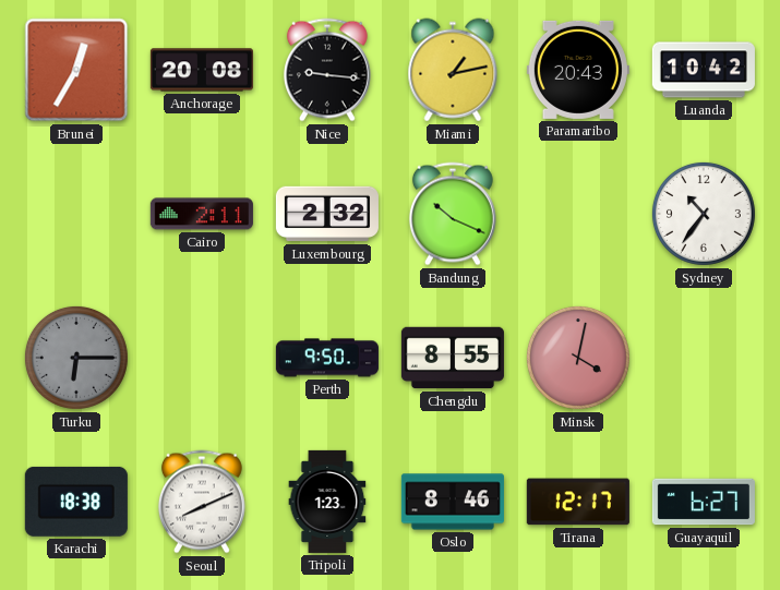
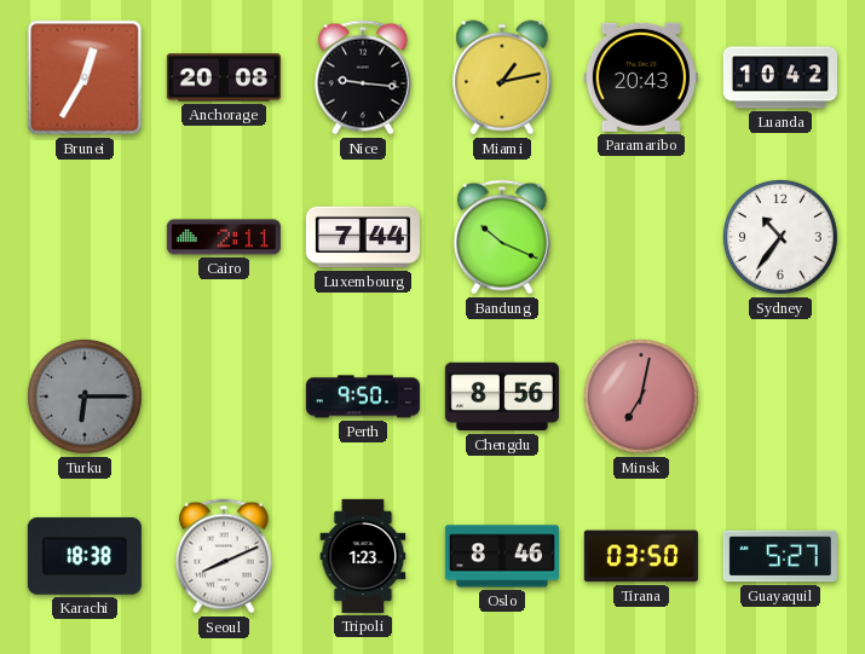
Luxembourg: 2:32 -> 7:44
Chengdu: 8:55 -> 8:56
Minsk: 4:02 -> 7:02
Tirana: 12:17 -> 03:50
Guayaquil: 6:27 -> 5:27
